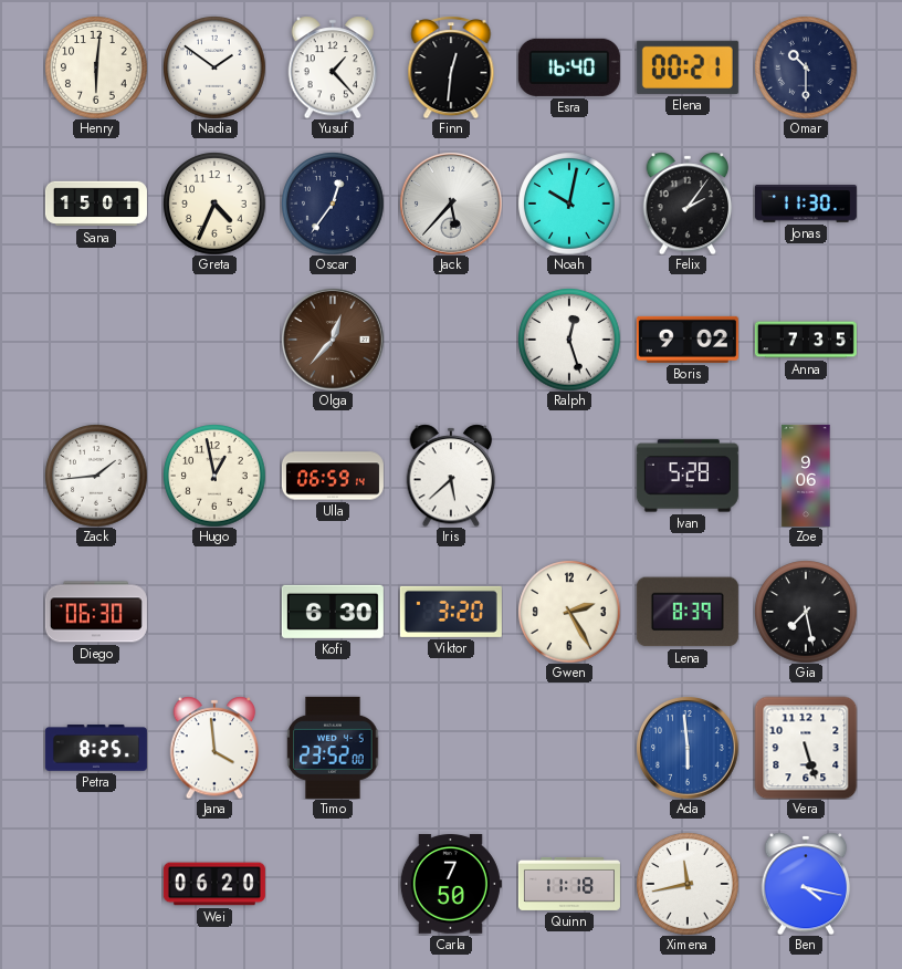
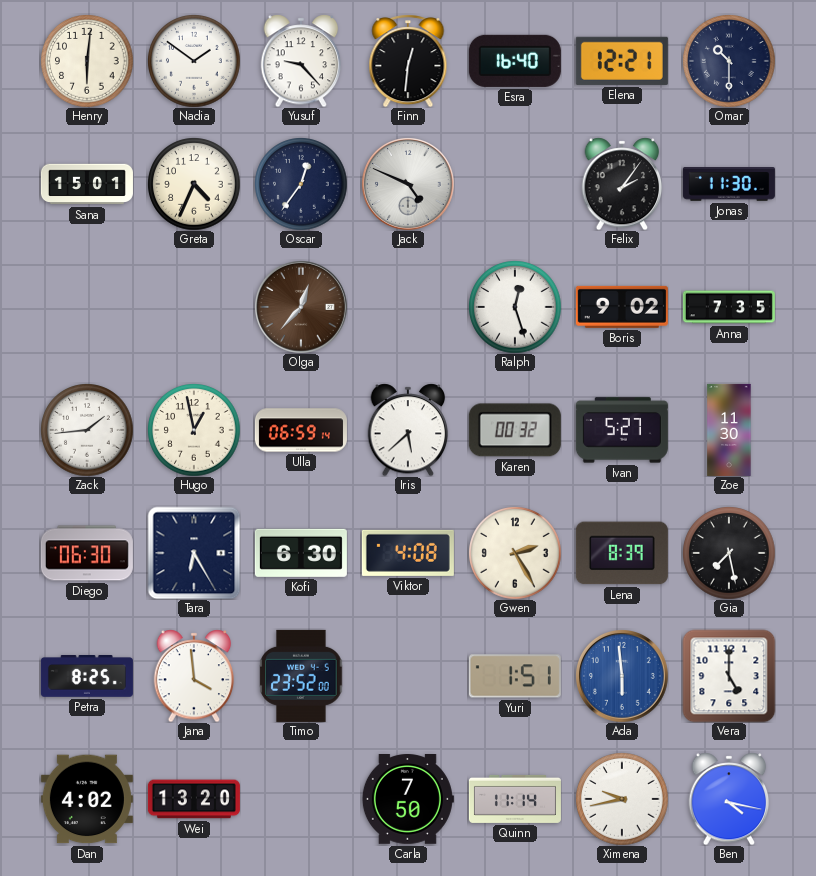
Yusuf: 1:23 -> 9:23
Elena: 00:21 -> 12:21
Jack: 5:37 -> 4:49
Noah: 10:02 -> none
Karen: none -> 00:32
Ivan: 5:28 -> 5:27
Zoe: 9:06 -> 11:30
Tara: none -> 6:25
Viktor: 3:20 -> 4:08
Yuri: none -> 1:51
Vera: 5:27 -> 5:00
Dan: none -> 4:02
Wei: 06:20 -> 13:20
Quinn: 11:18 -> 11:14
Ximena: 11:43 -> 9:43
